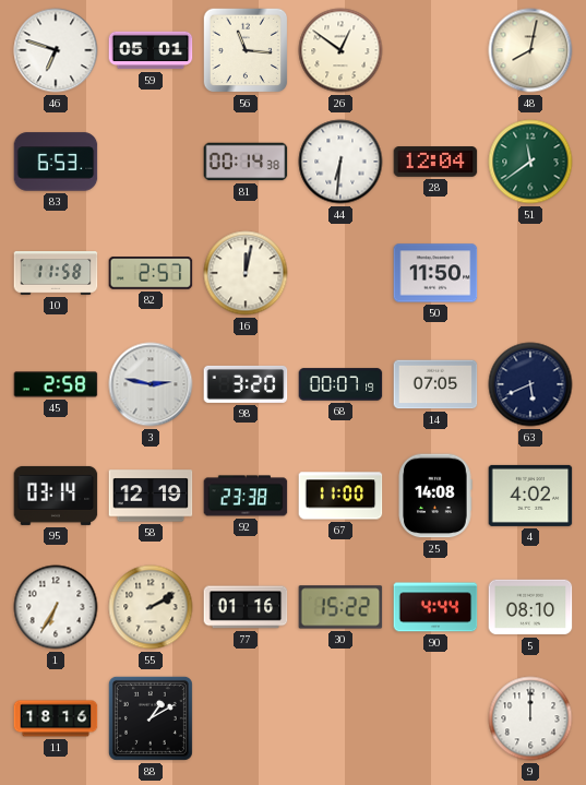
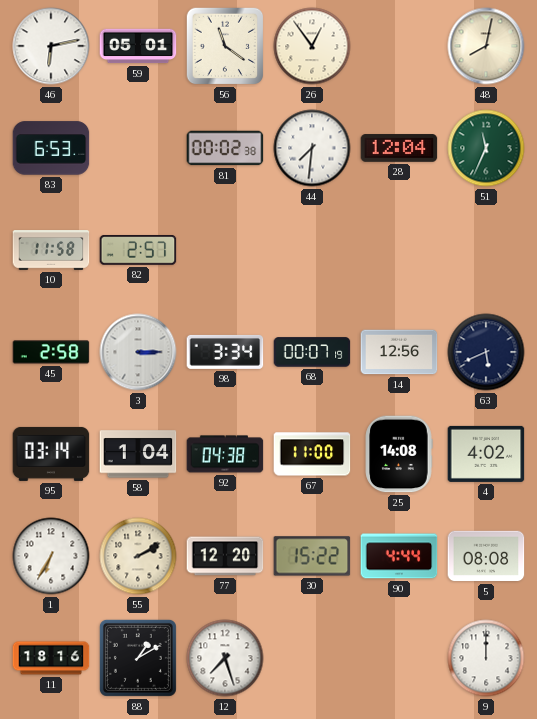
46: 6:48 -> 6:13
56: 11:16 -> 11:21
26: 12:51 -> 12:54
81: 00:14 -> 00:02
44: 6:31 -> 7:31
51: 11:39 -> 11:34
16: 12:02 -> none
50: 11:50 -> none
3: 2:47 -> 3:15
98: 3:20 -> 3:34
14: 07:05 -> 12:56
58: 12:19 -> 1:04
92: 23:38 -> 04:38
77: 01:16 -> 12:20
5: 08:10 -> 08:08
12: none -> 7:27
